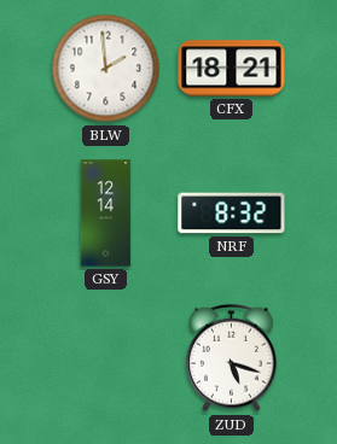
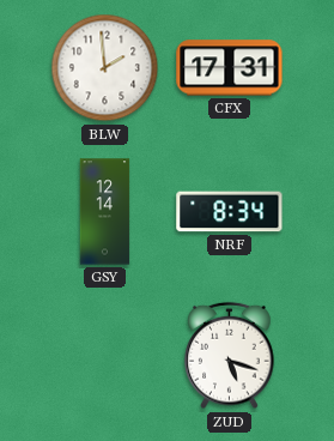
CFX: 18:21 -> 17:31
NRF: 8:32 -> 8:34
